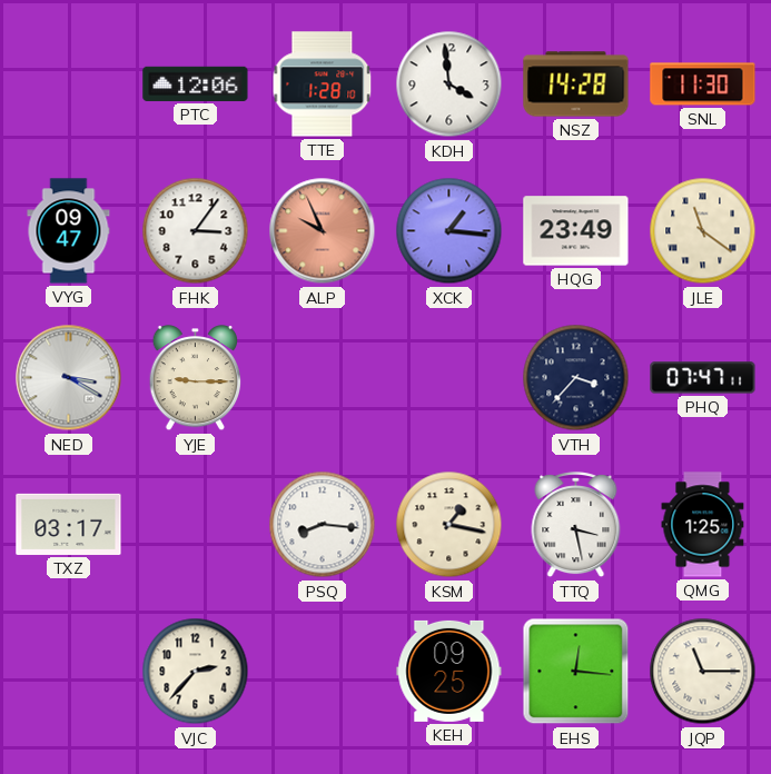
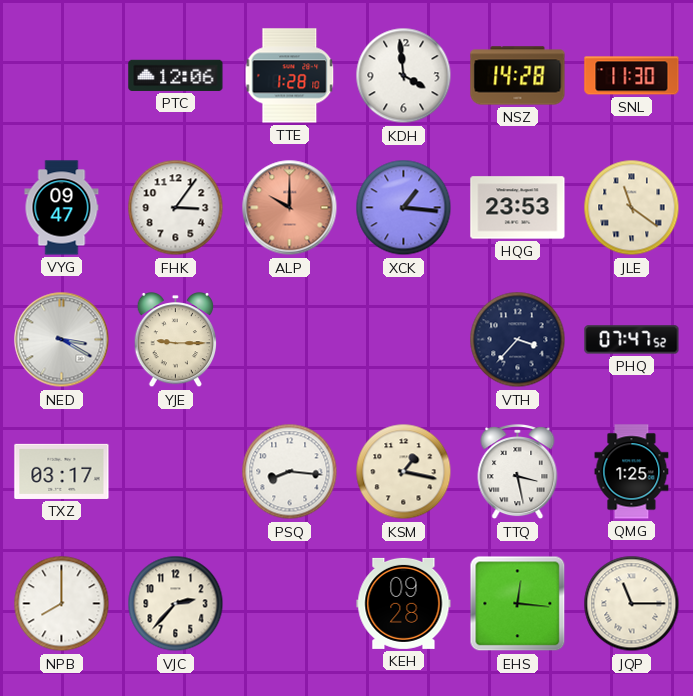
ALP: 9:56 -> 10:00
HQG: 23:49 -> 23:53
PHQ: 07:47:11 -> 07:47:52
NPB: none -> 8:00
KEH: 09:25 -> 09:28
